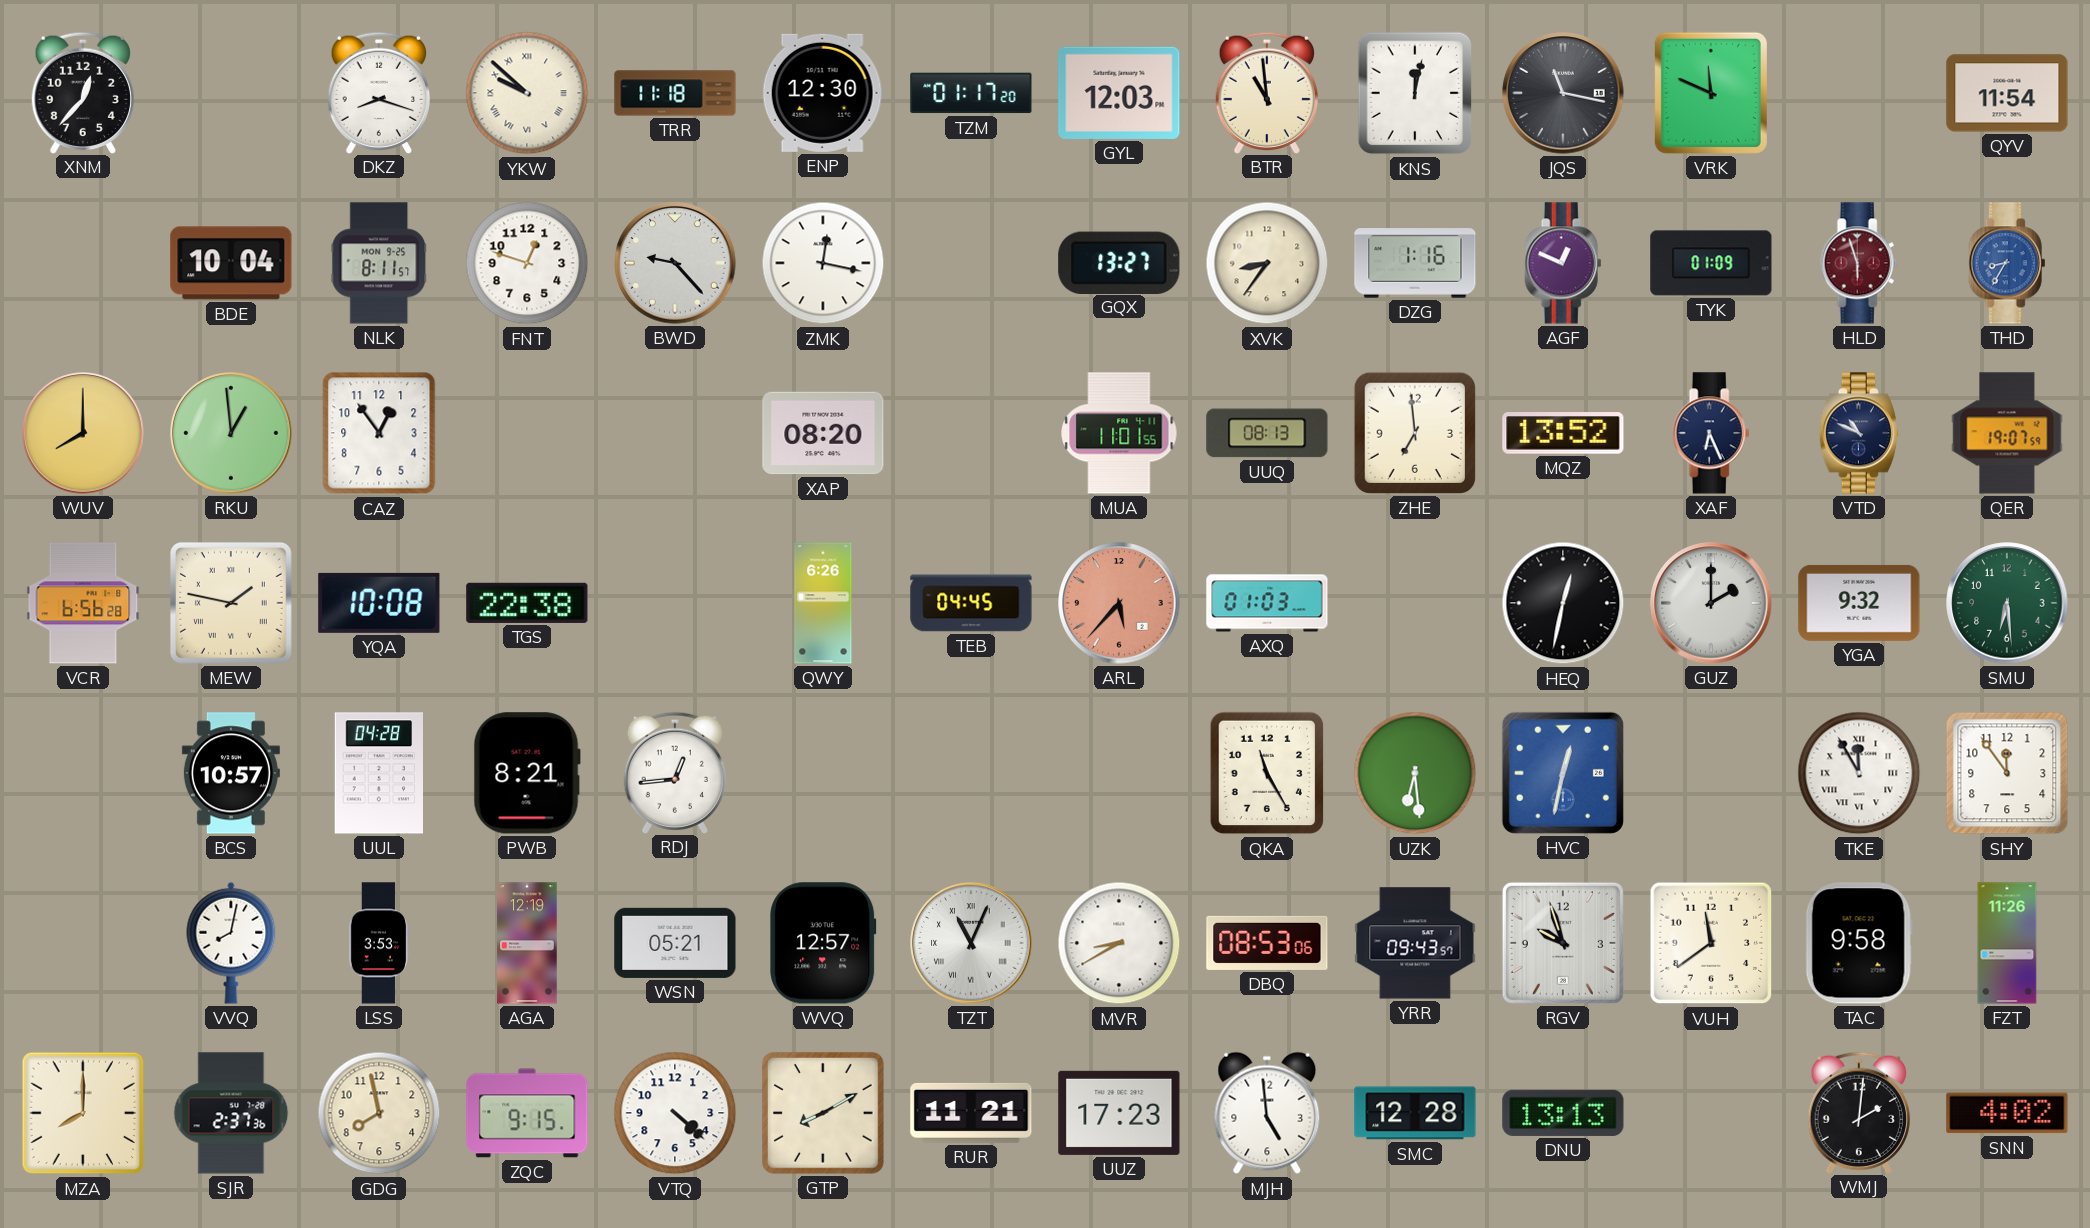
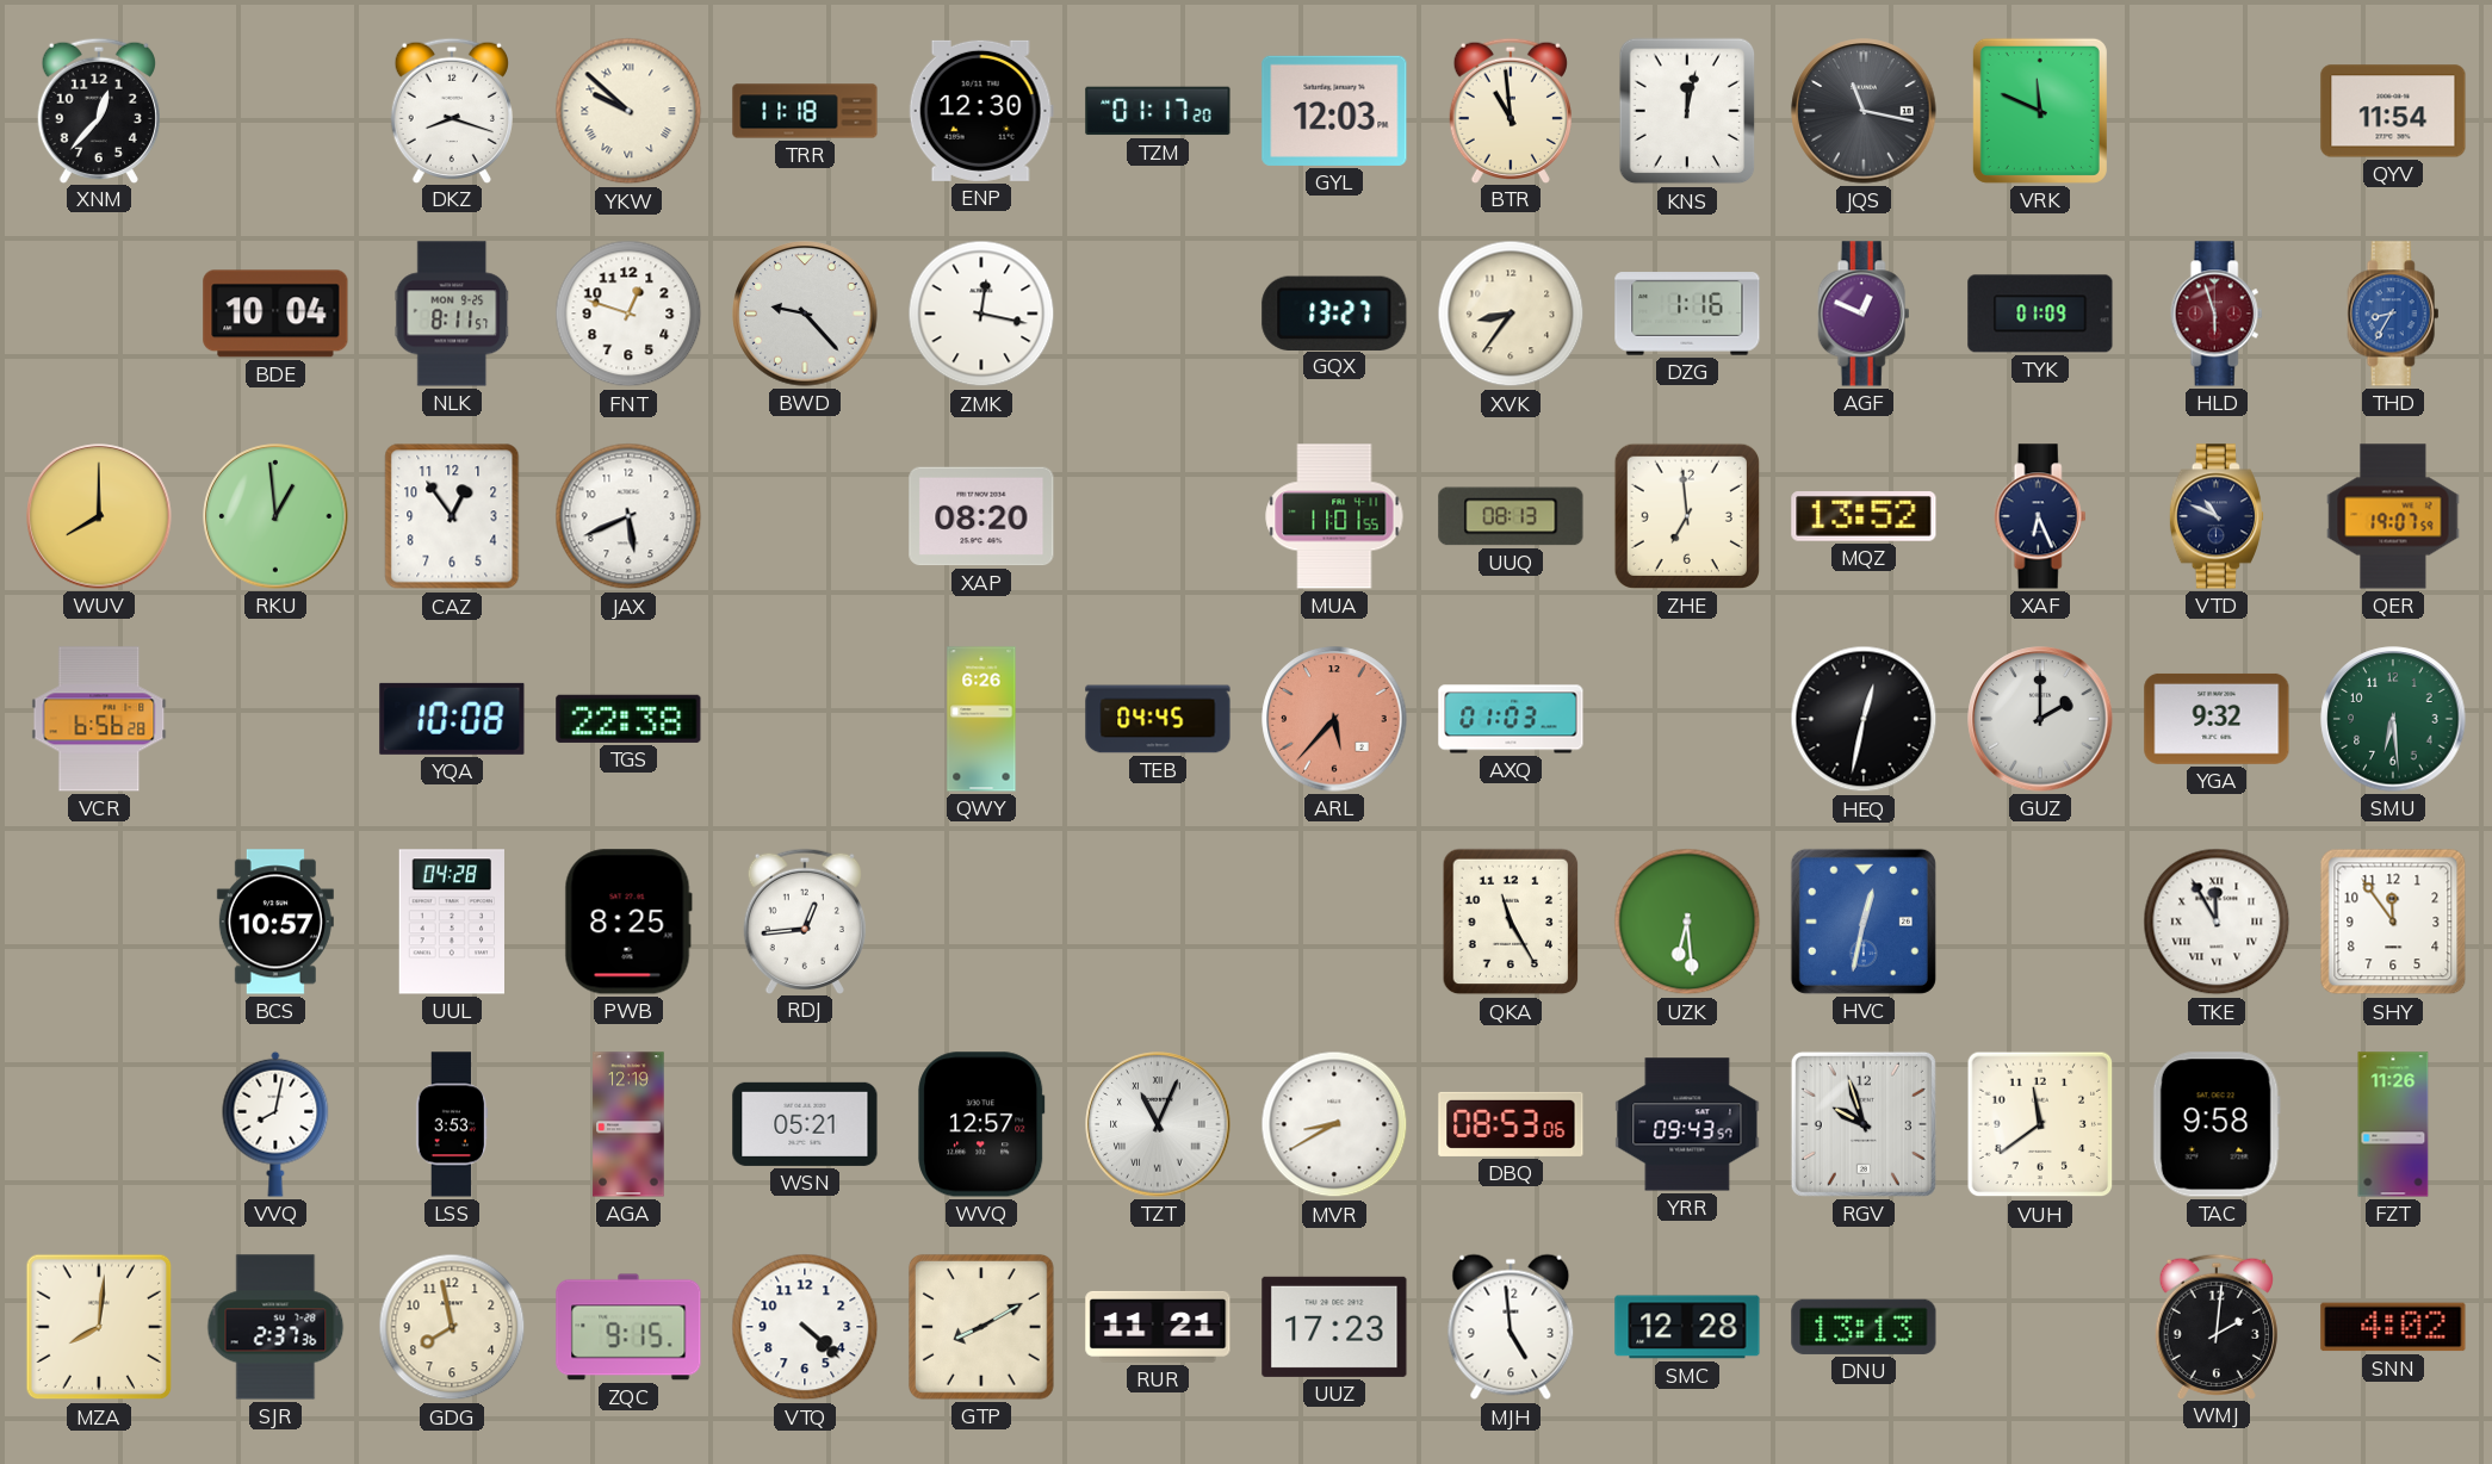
JAX: none -> 5:41
MEW: 1:47 -> none
PWB: 8:21 -> 8:25
MZA: 8:00 -> 8:01
